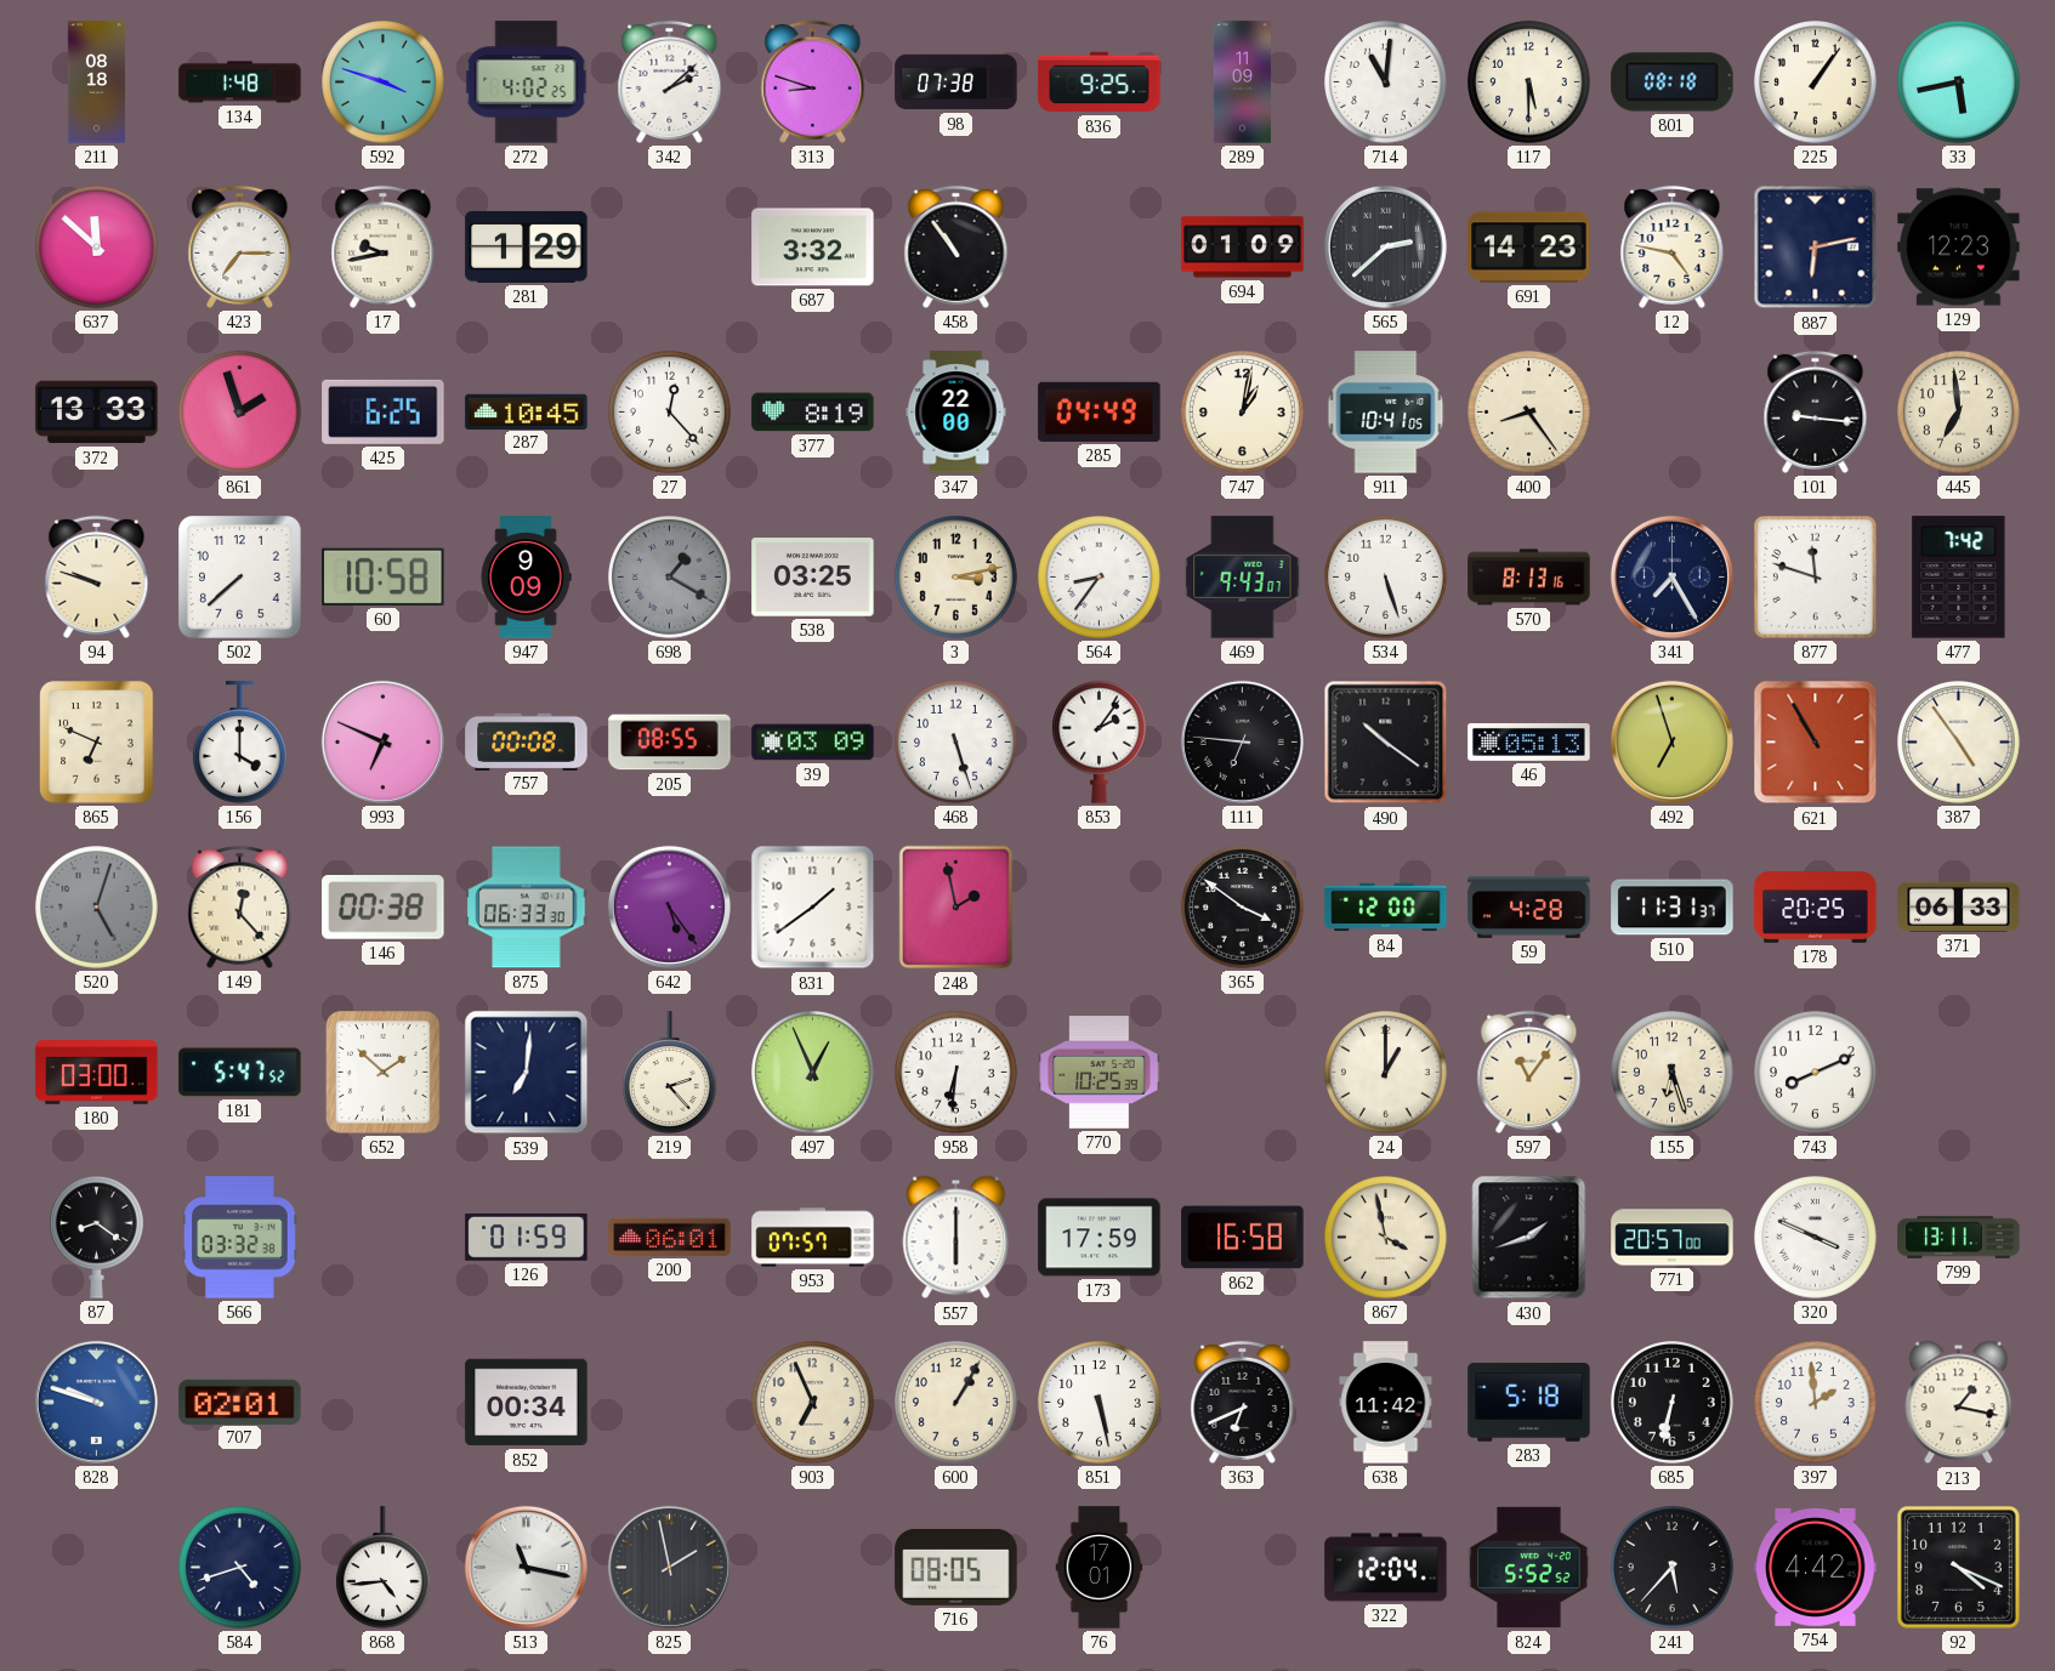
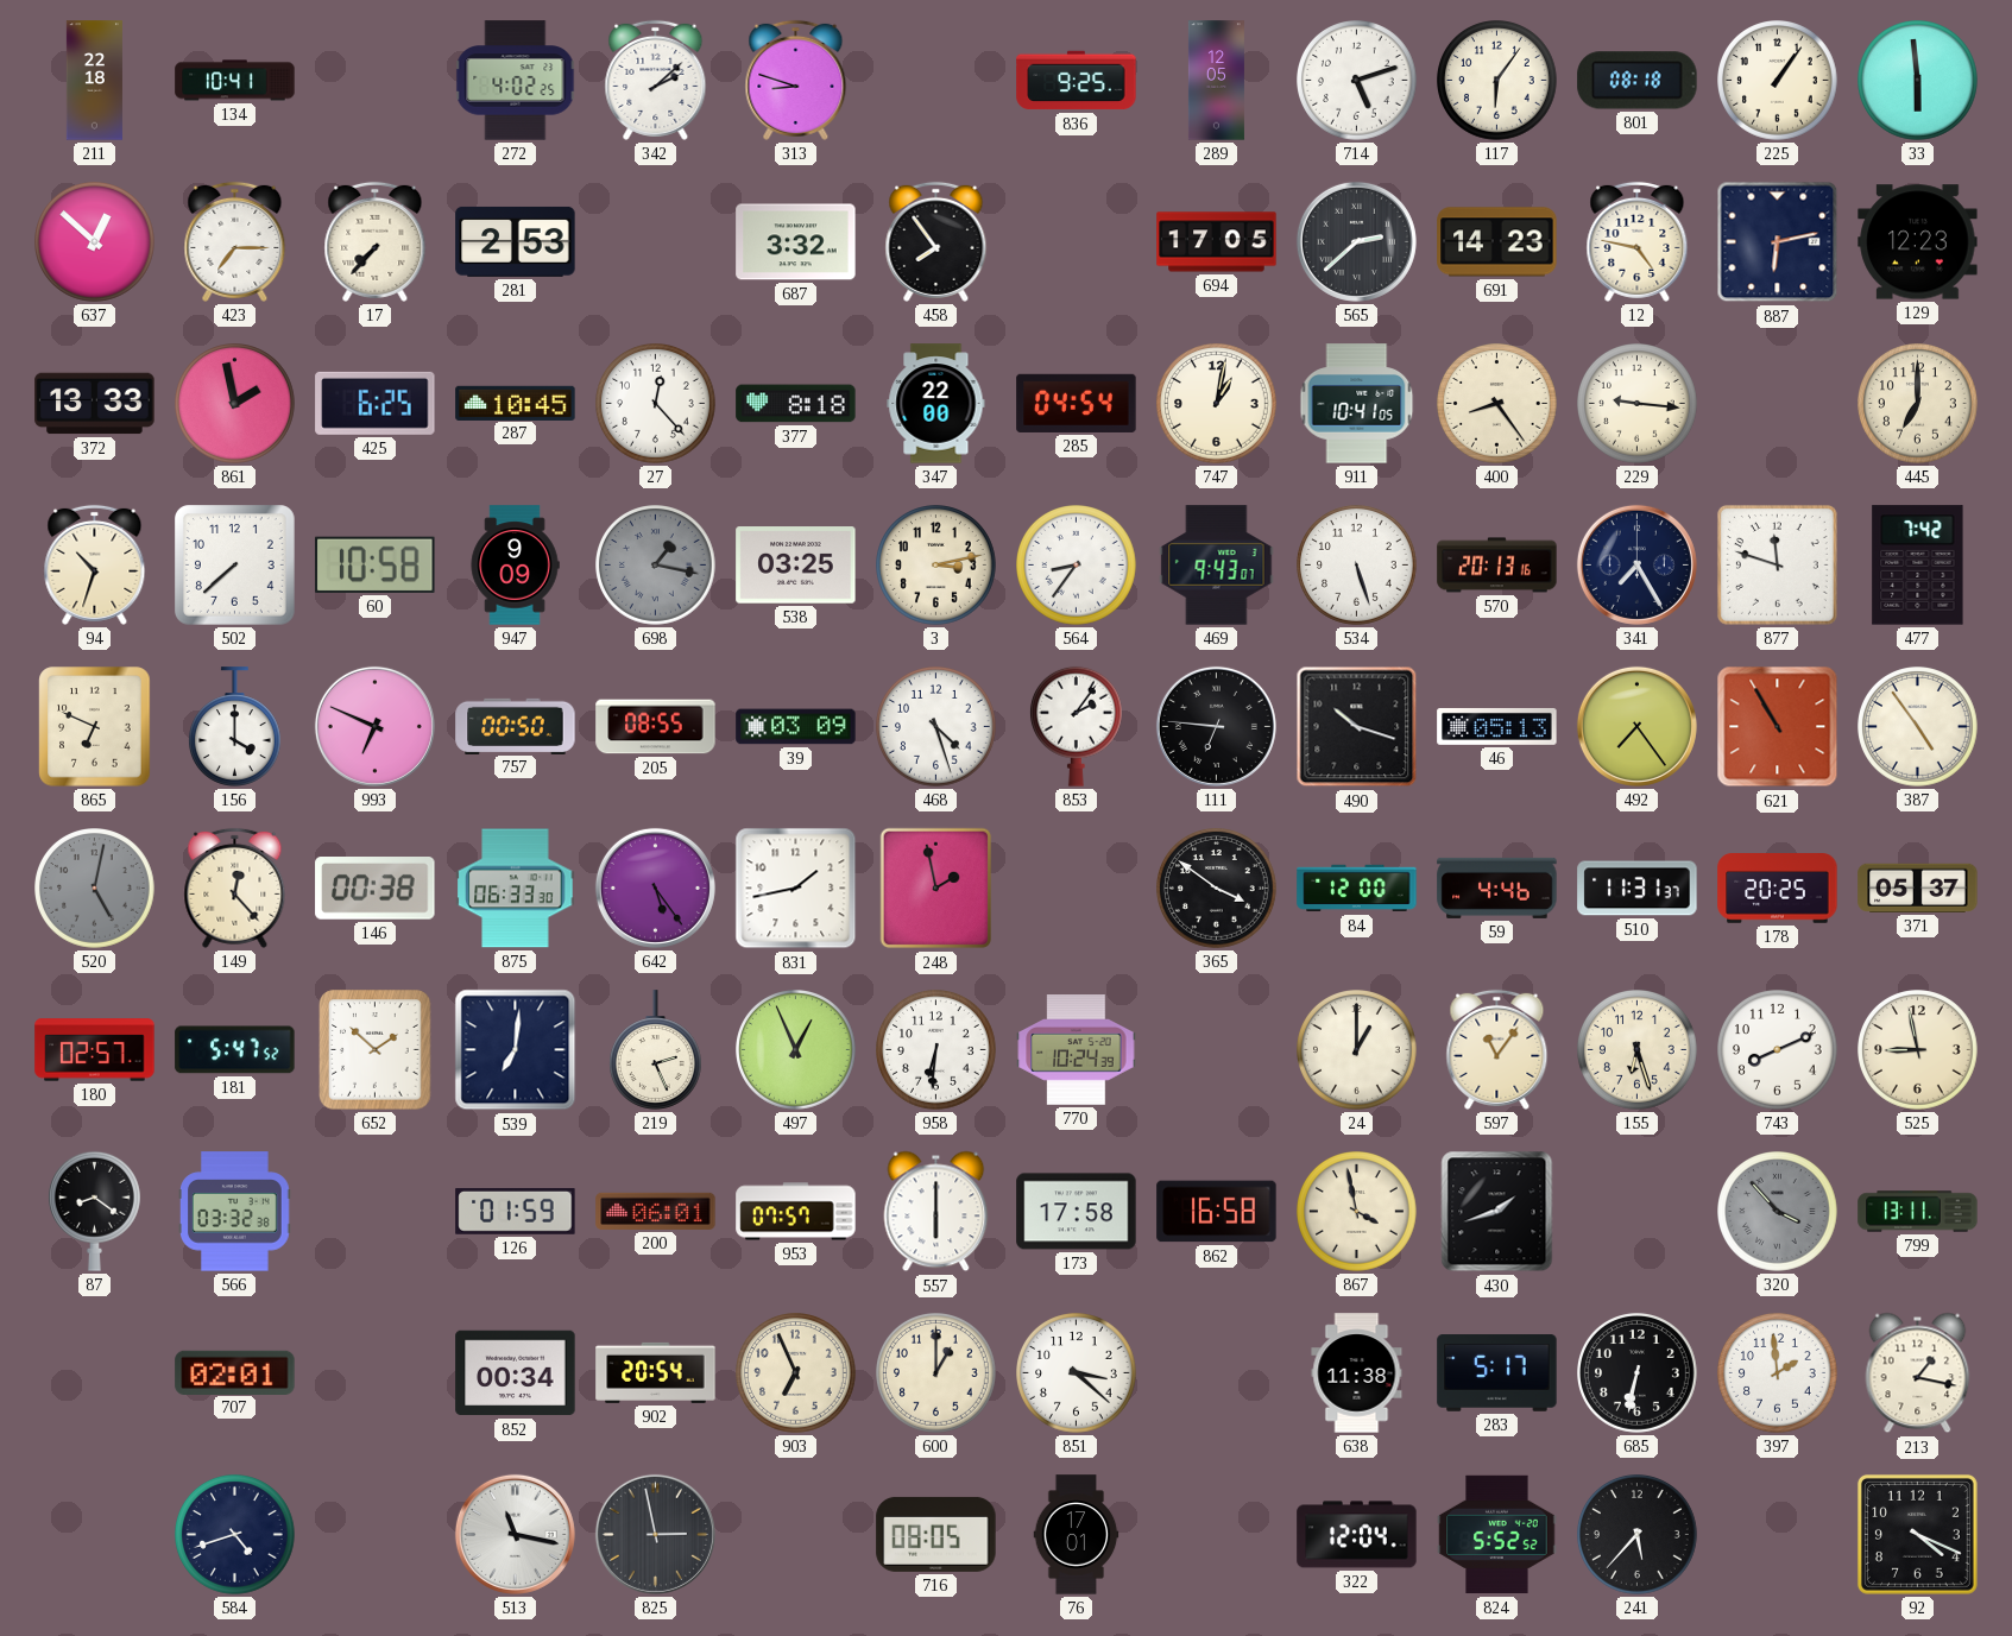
211: 08:18 -> 22:18
134: 1:48 -> 10:41
592: 3:48 -> none
98: 07:38 -> none
289: 11:09 -> 12:05
714: 11:01 -> 5:12
117: 5:30 -> 6:06
33: 5:43 -> 5:59
637: 11:52 -> 12:52
17: 9:43 -> 7:37
281: 1:29 -> 2:53
458: 10:54 -> 7:54
694: 01:09 -> 17:05
861: 1:57 -> 1:58
377: 8:19 -> 8:18
285: 04:49 -> 04:54
229: none -> 9:16
101: 9:16 -> none
445: 6:59 -> 7:00
94: 9:48 -> 10:33
698: 1:20 -> 1:17
570: 8:13 -> 20:13
757: 00:08 -> 00:50
468: 5:27 -> 4:27
490: 10:21 -> 10:18
492: 6:57 -> 7:24
520: 5:03 -> 5:02
831: 1:39 -> 1:43
59: 4:28 -> 4:46
371: 06:33 -> 05:37
180: 03:00 -> 02:57
219: 2:23 -> 2:26
770: 10:25 -> 10:24
525: none -> 8:58
173: 17:59 -> 17:58
771: 20:57 -> none
320: 3:49 -> 3:53
320 dial: white -> grey
828: 9:48 -> none
902: none -> 20:54
600: 1:05 -> 1:00
851: 5:28 -> 3:22
363: 6:41 -> none
638: 11:42 -> 11:38
283: 5:18 -> 5:17
868: 4:44 -> none
825: 1:58 -> 2:58
754: 4:42 -> none
